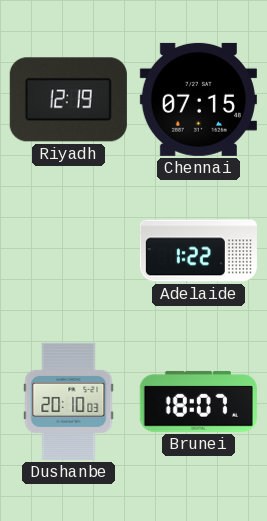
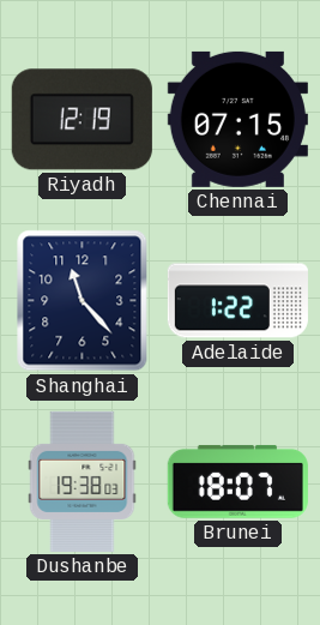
Shanghai: none -> 11:23
Dushanbe: 20:10 -> 19:38
